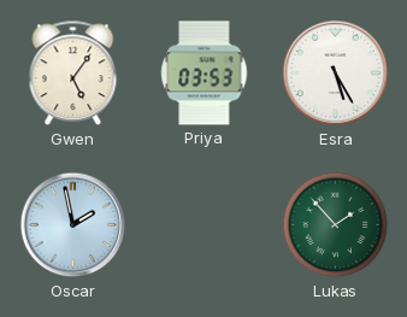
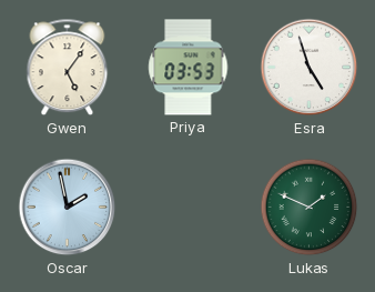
Esra: 5:25 -> 4:57
Lukas: 1:53 -> 1:49
